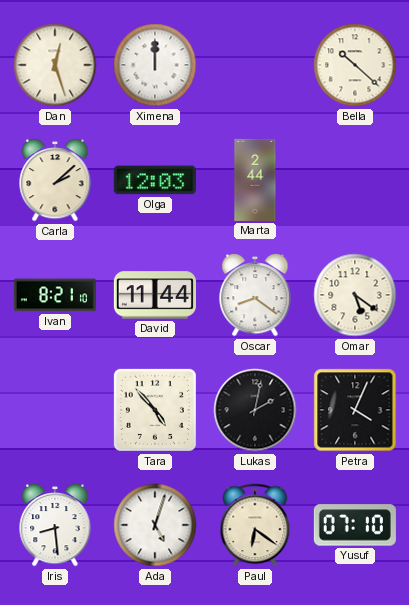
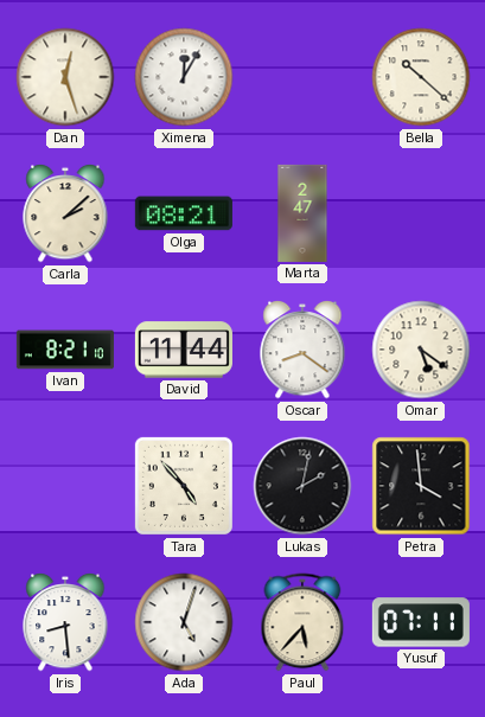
Ximena: 12:00 -> 12:05
Olga: 12:03 -> 08:21
Marta: 2:44 -> 2:47
Petra: 4:04 -> 3:59
Paul: 6:21 -> 5:37
Yusuf: 07:10 -> 07:11
